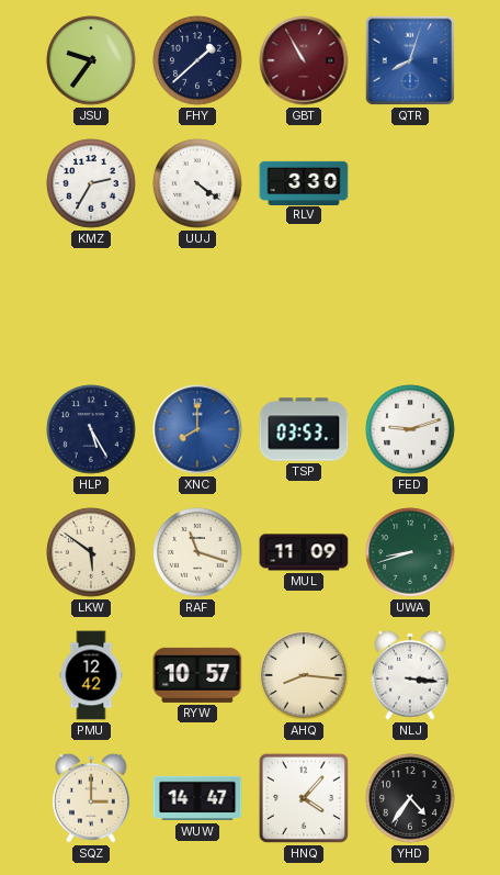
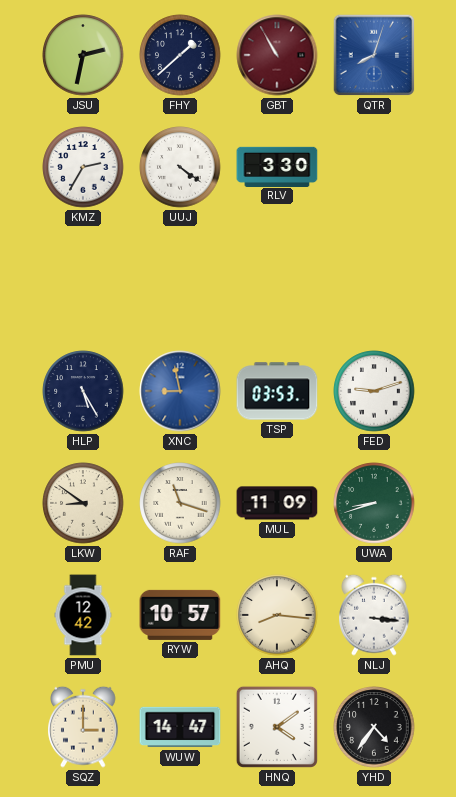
JSU: 9:36 -> 2:32
XNC: 8:00 -> 8:58
LKW: 5:51 -> 8:51
HNQ: 4:07 -> 4:09
